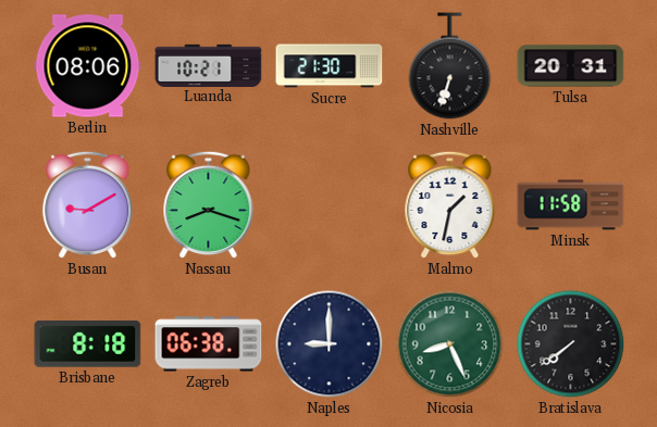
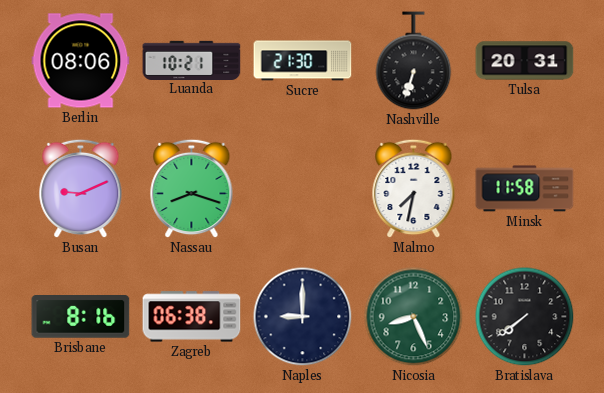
Busan: 9:10 -> 9:11
Malmo: 1:32 -> 7:32
Brisbane: 8:18 -> 8:16
